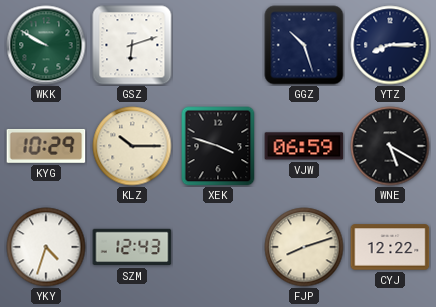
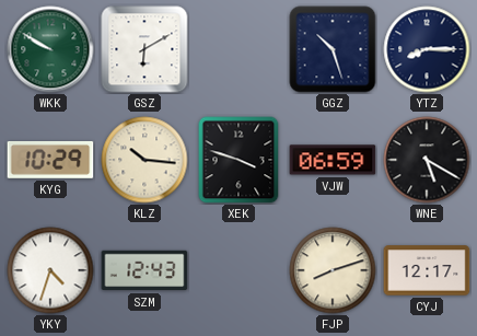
GSZ: 6:12 -> 6:10
KLZ: 10:15 -> 10:16
CYJ: 12:22 -> 12:17
